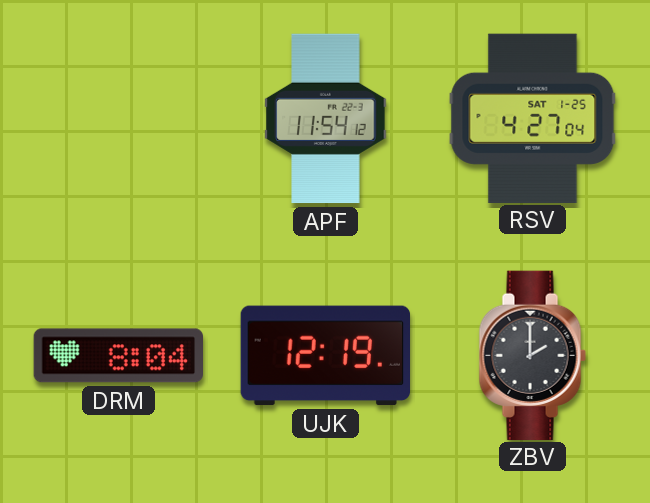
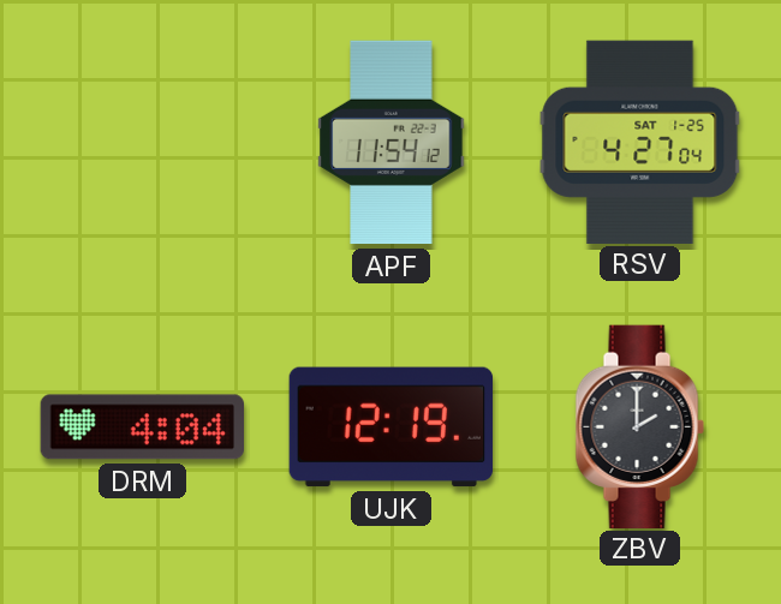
DRM: 8:04 -> 4:04
